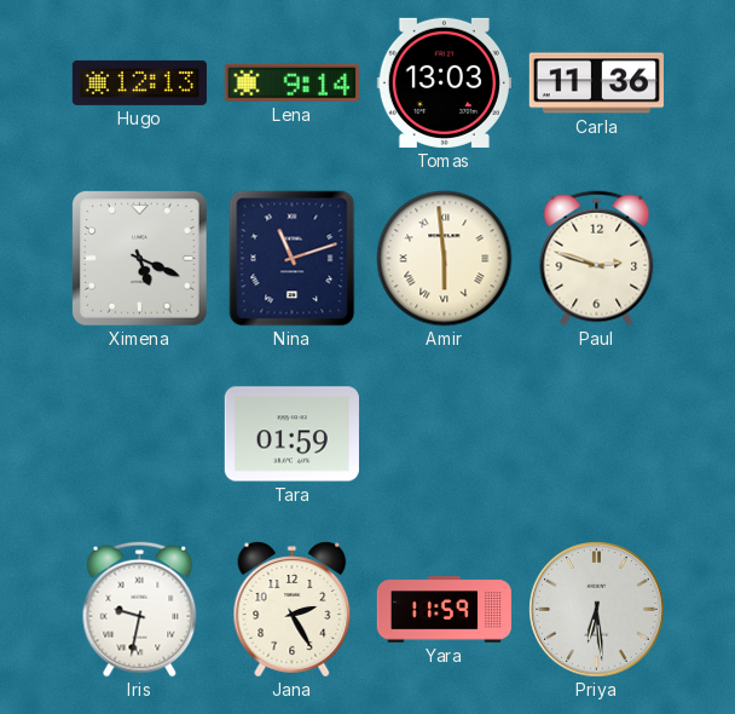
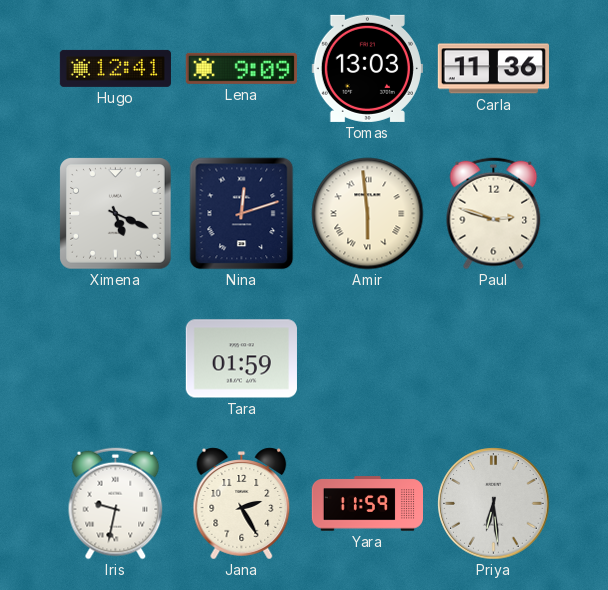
Hugo: 12:13 -> 12:41
Lena: 9:14 -> 9:09
Nina: 11:12 -> 12:12
